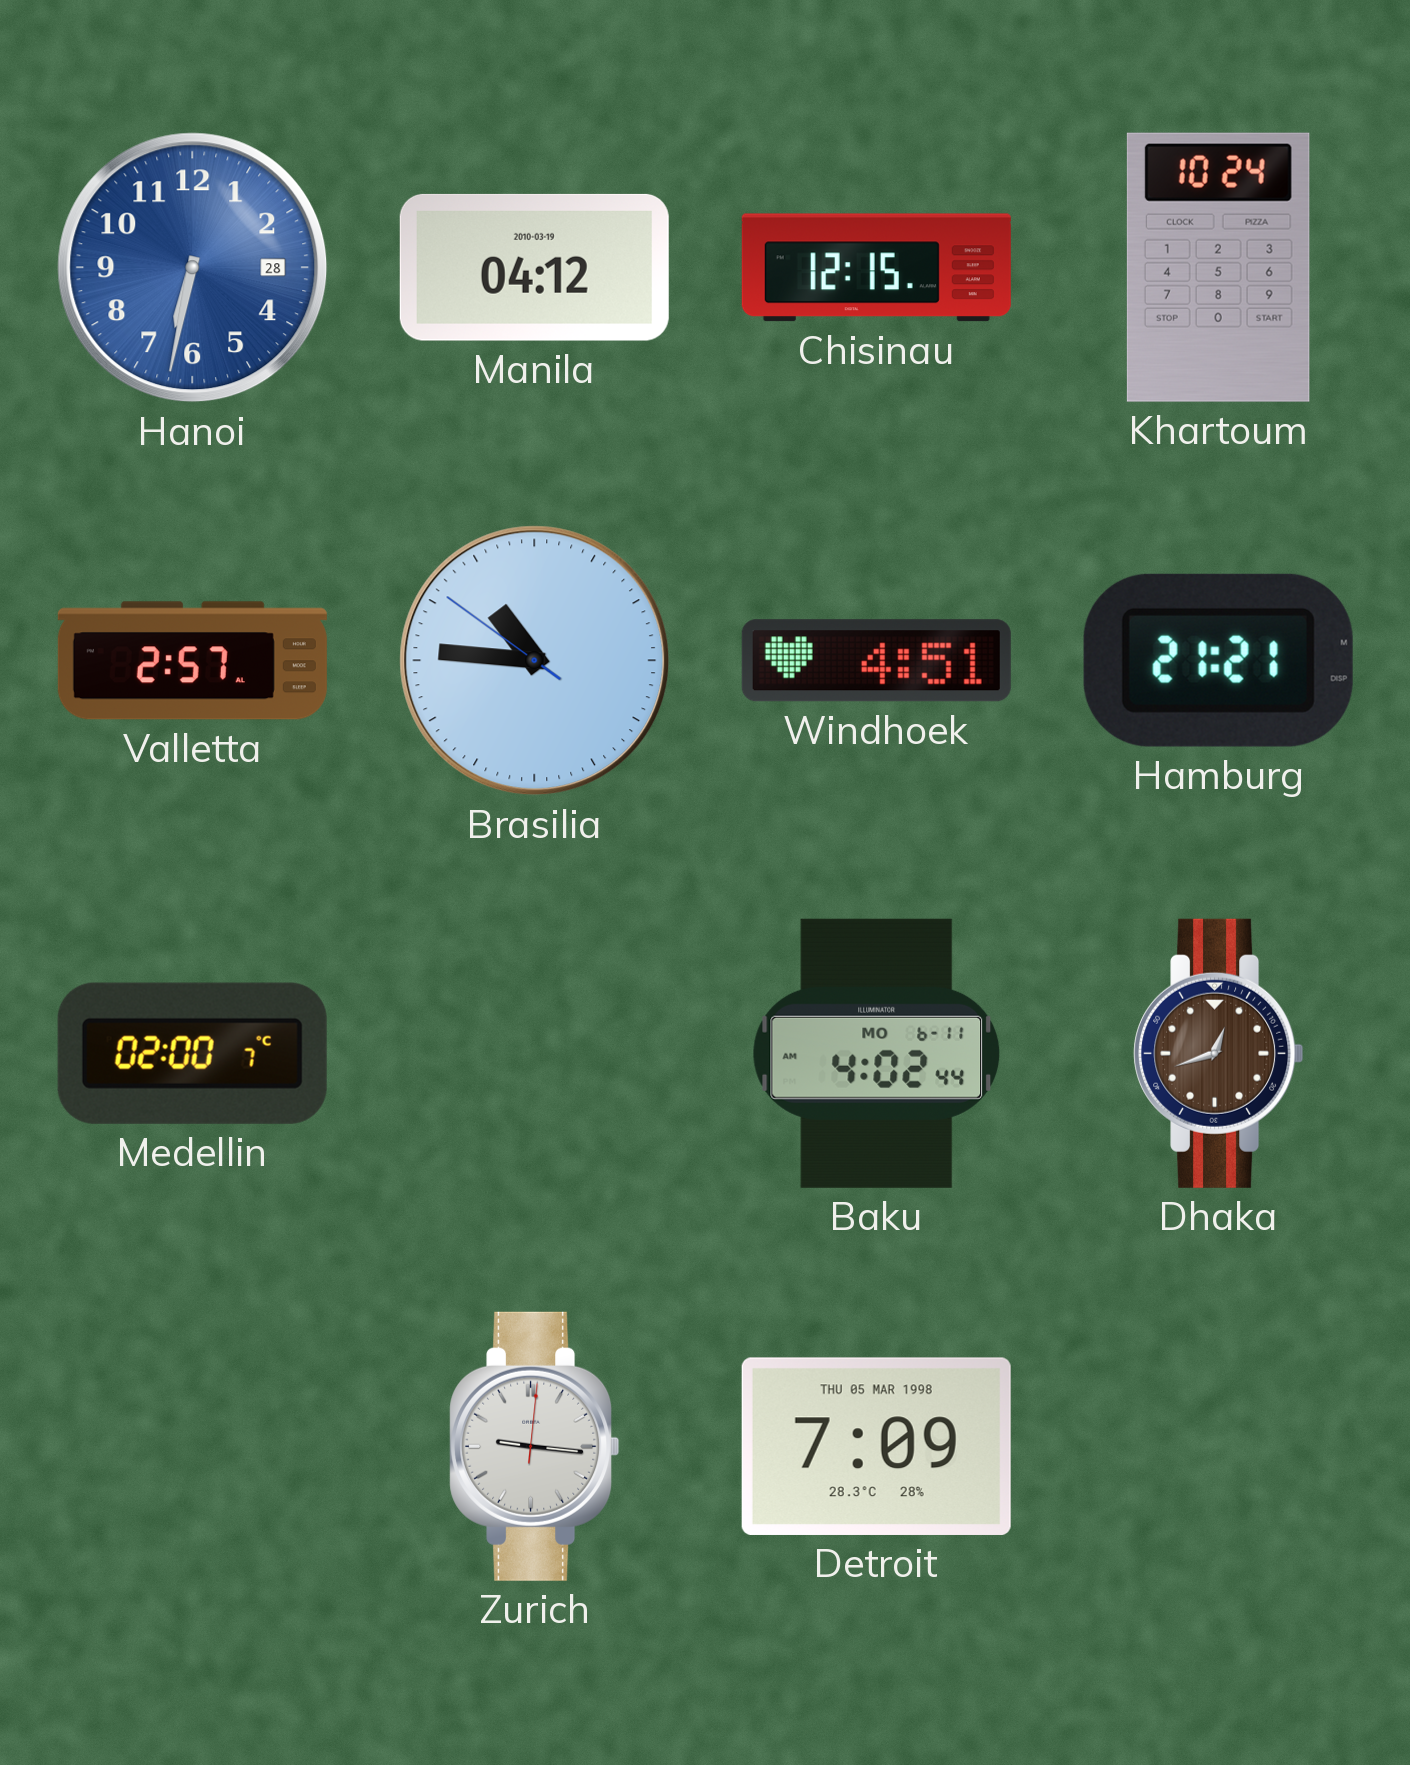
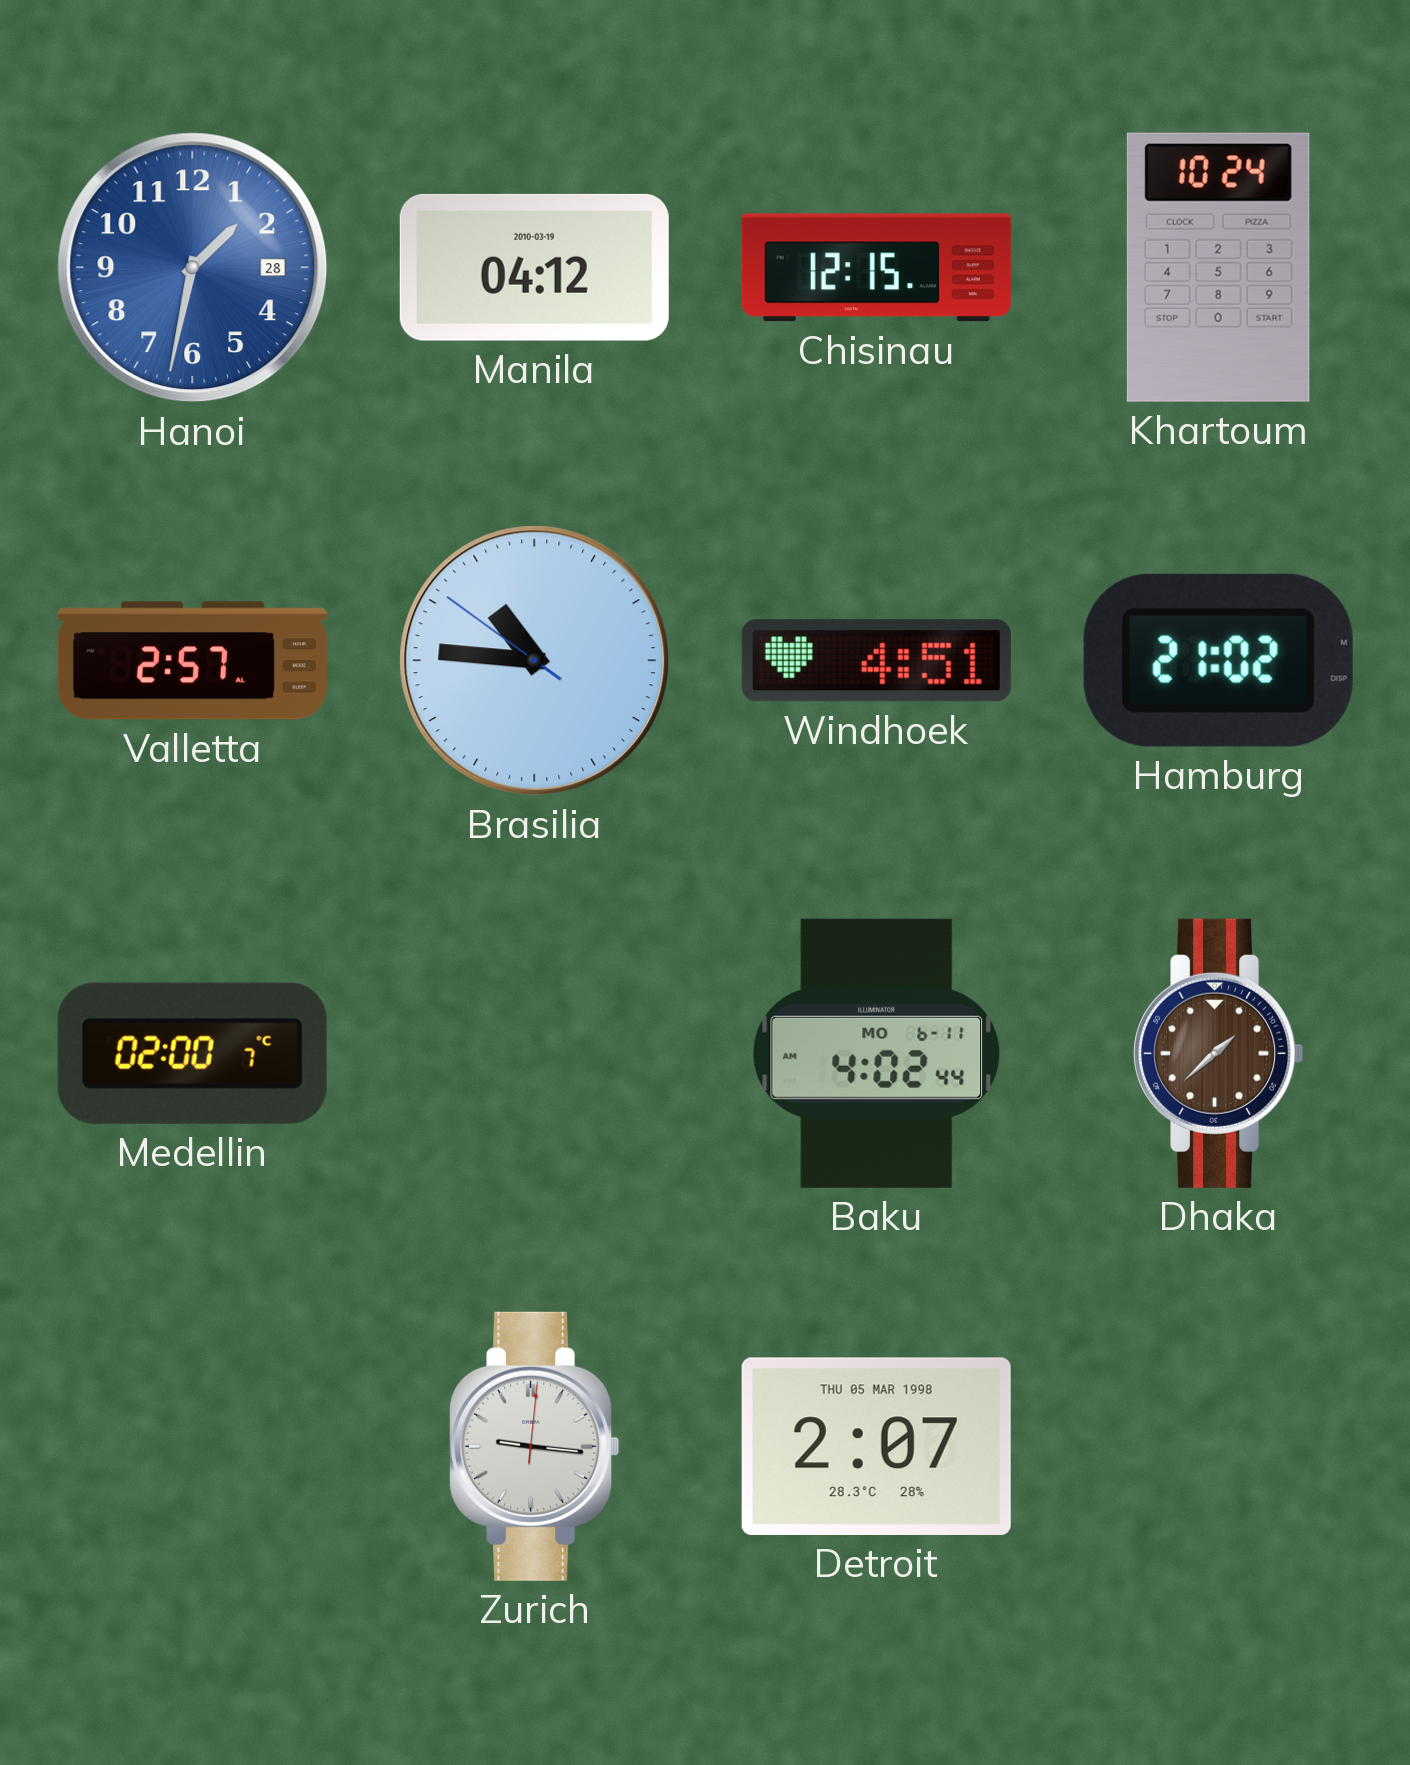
Hanoi: 6:32 -> 1:32
Hamburg: 21:21 -> 21:02
Dhaka: 12:42 -> 1:38
Detroit: 7:09 -> 2:07
